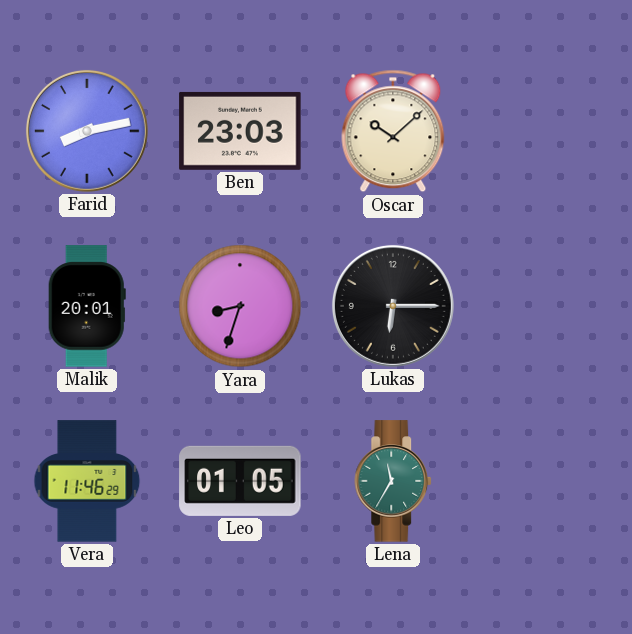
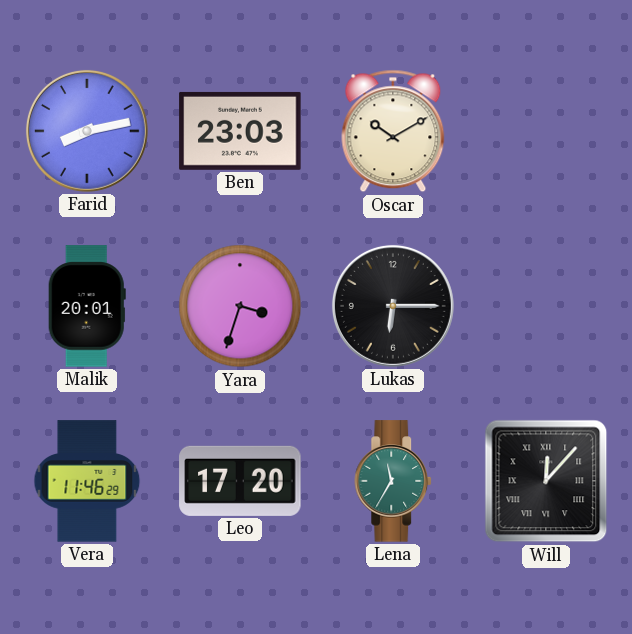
Oscar: 10:08 -> 10:10
Yara: 8:33 -> 3:33
Leo: 01:05 -> 17:20
Will: none -> 12:07
